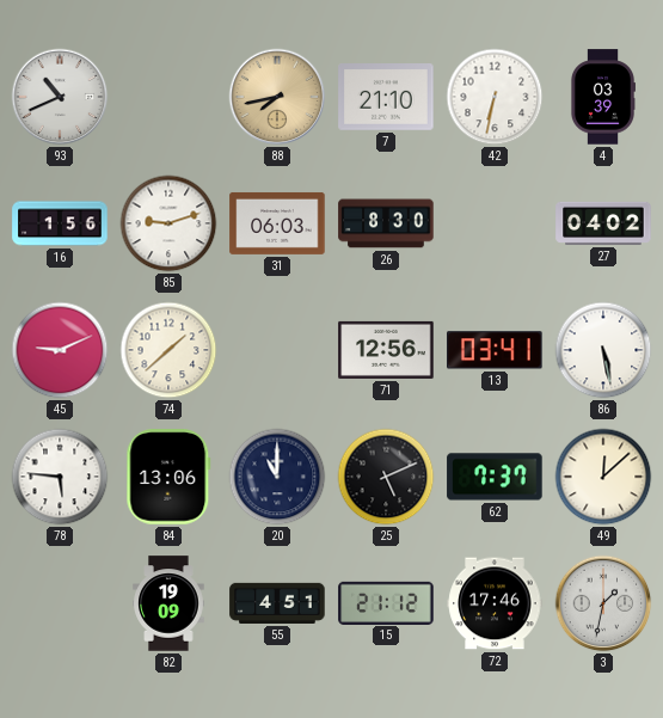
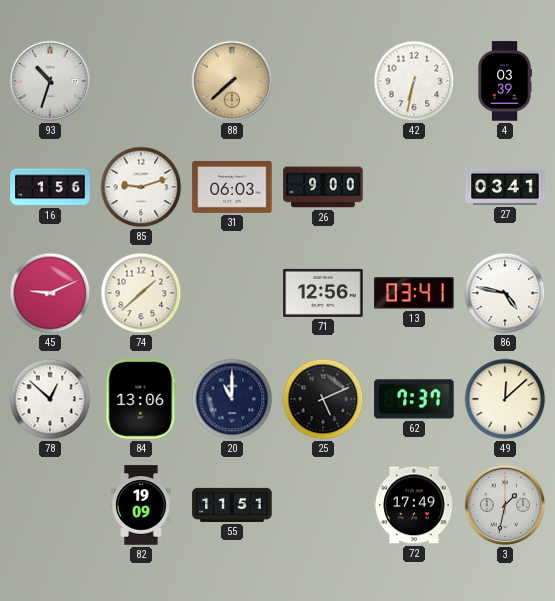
93: 10:41 -> 10:33
88: 7:43 -> 7:38
7: 21:10 -> none
26: 8:30 -> 9:00
27: 04:02 -> 03:41
86: 5:28 -> 4:47
78: 5:46 -> 12:52
55: 4:51 -> 11:51
15: 21:12 -> none
72: 17:46 -> 17:49
